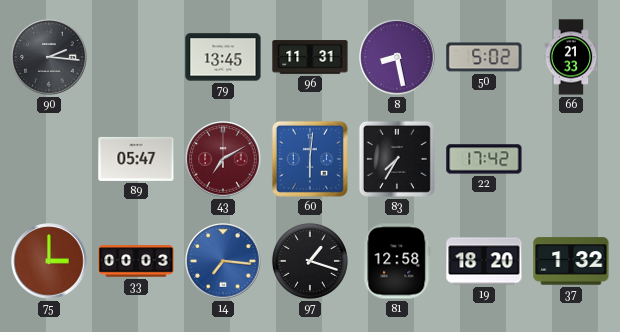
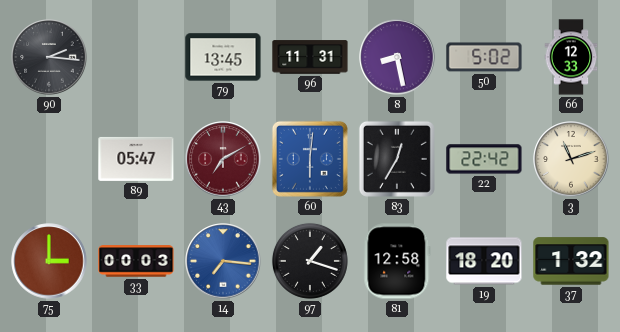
66: 21:33 -> 12:33
83: 7:35 -> 12:35
22: 17:42 -> 22:42
3: none -> 11:12
